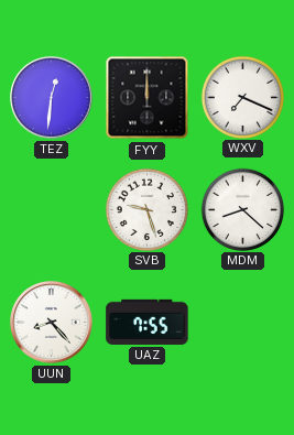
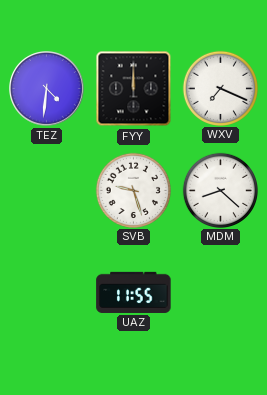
TEZ: 12:31 -> 4:31
UUN: 8:23 -> none
UAZ: 7:55 -> 11:55
